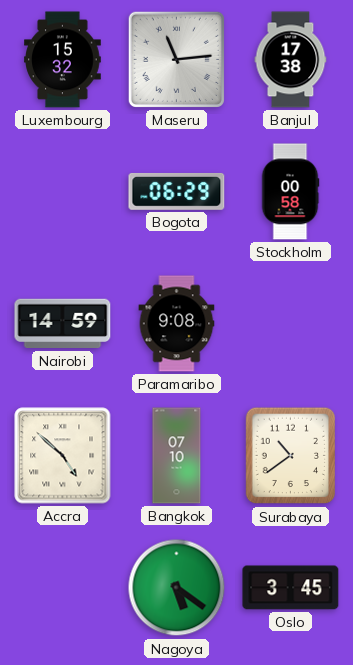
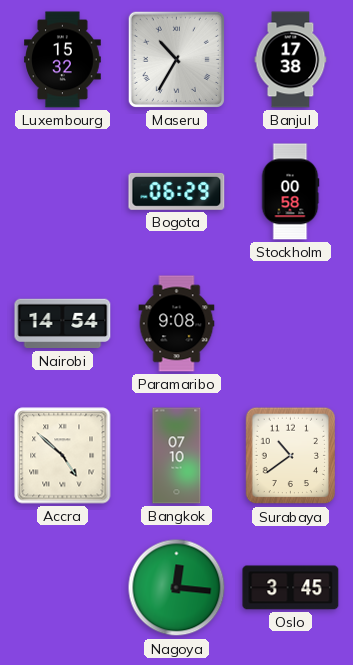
Maseru: 11:14 -> 10:35
Nairobi: 14:59 -> 14:54
Nagoya: 5:21 -> 12:16
